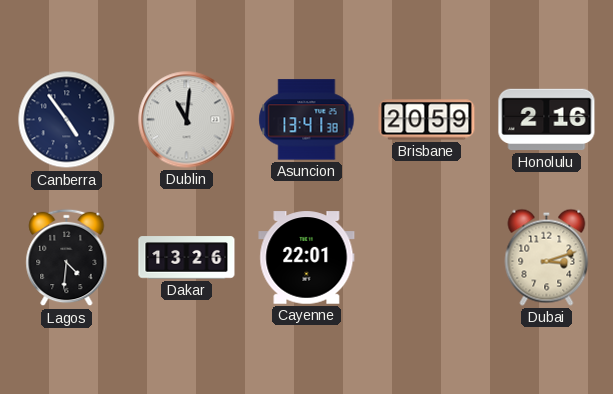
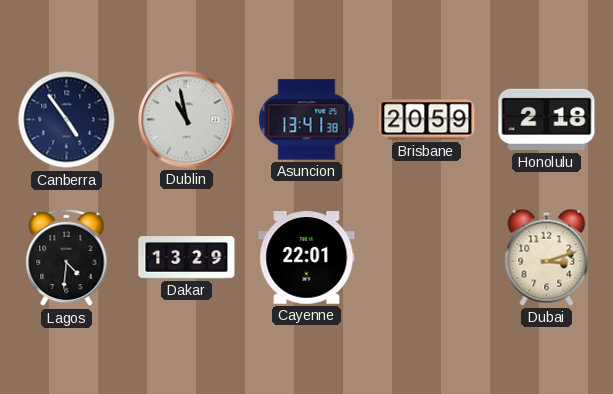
Dublin: 11:01 -> 10:58
Honolulu: 2:16 -> 2:18
Dakar: 13:26 -> 13:29
